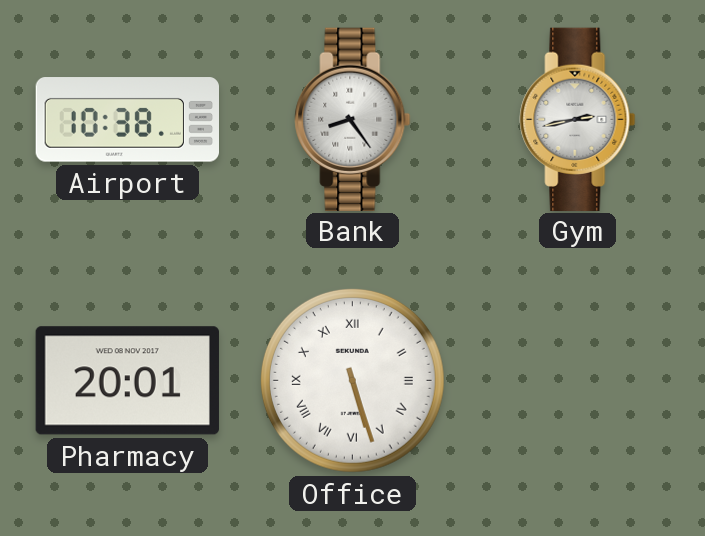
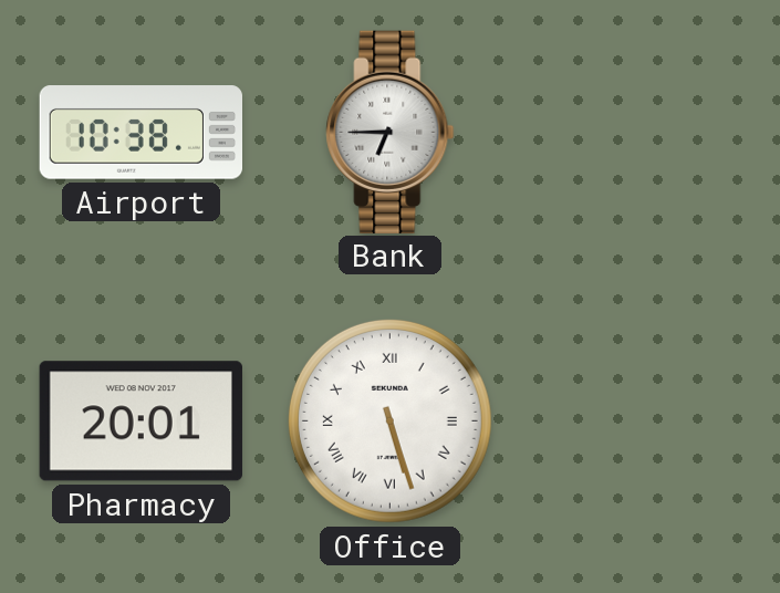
Bank: 8:24 -> 6:45
Gym: 2:43 -> none
